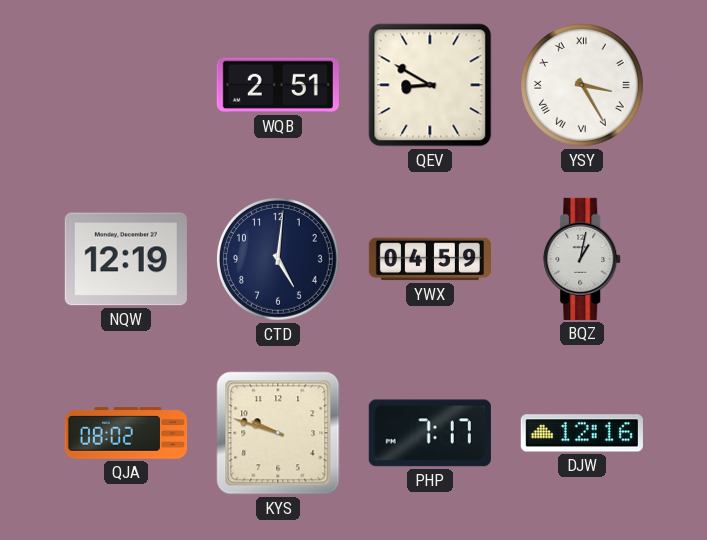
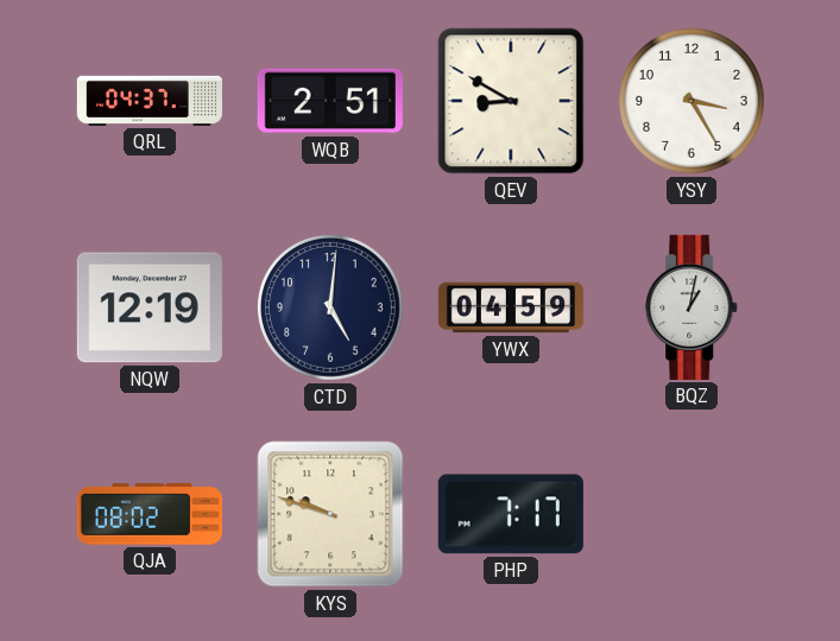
QRL: none -> 04:37
YSY numerals: Roman -> Arabic
DJW: 12:16 -> none
